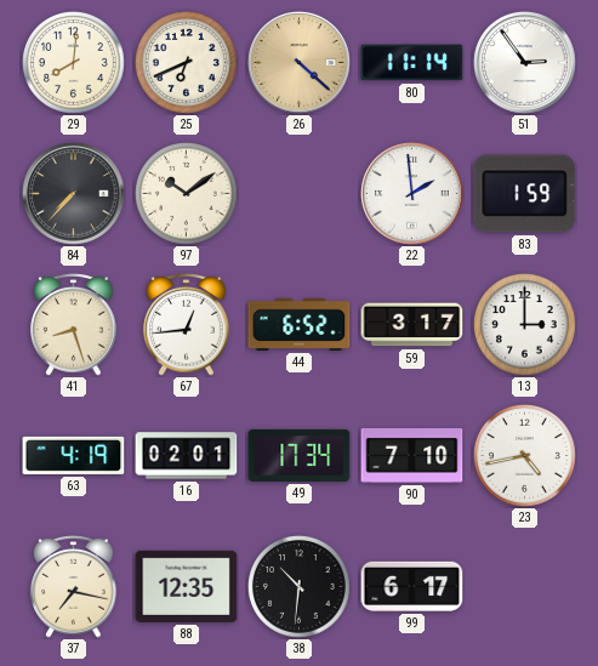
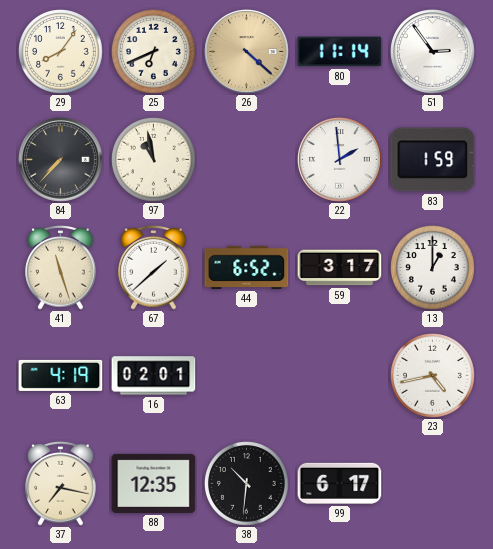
29: 8:01 -> 8:06
97: 10:09 -> 10:58
41: 8:27 -> 11:27
67: 12:44 -> 1:38
13: 3:00 -> 1:00
49: 17:34 -> none
90: 7:10 -> none
